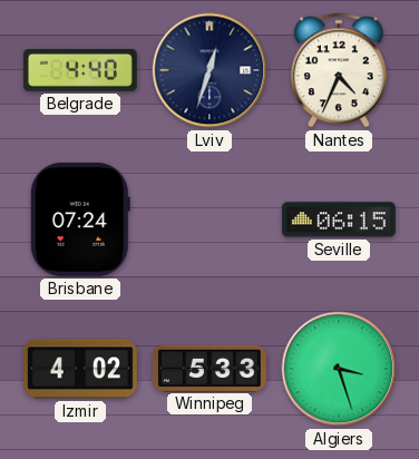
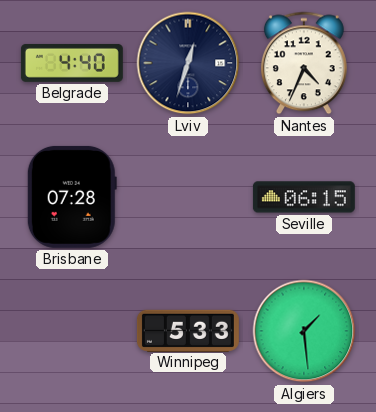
Brisbane: 07:24 -> 07:28
Izmir: 4:02 -> none
Algiers: 3:27 -> 1:29
